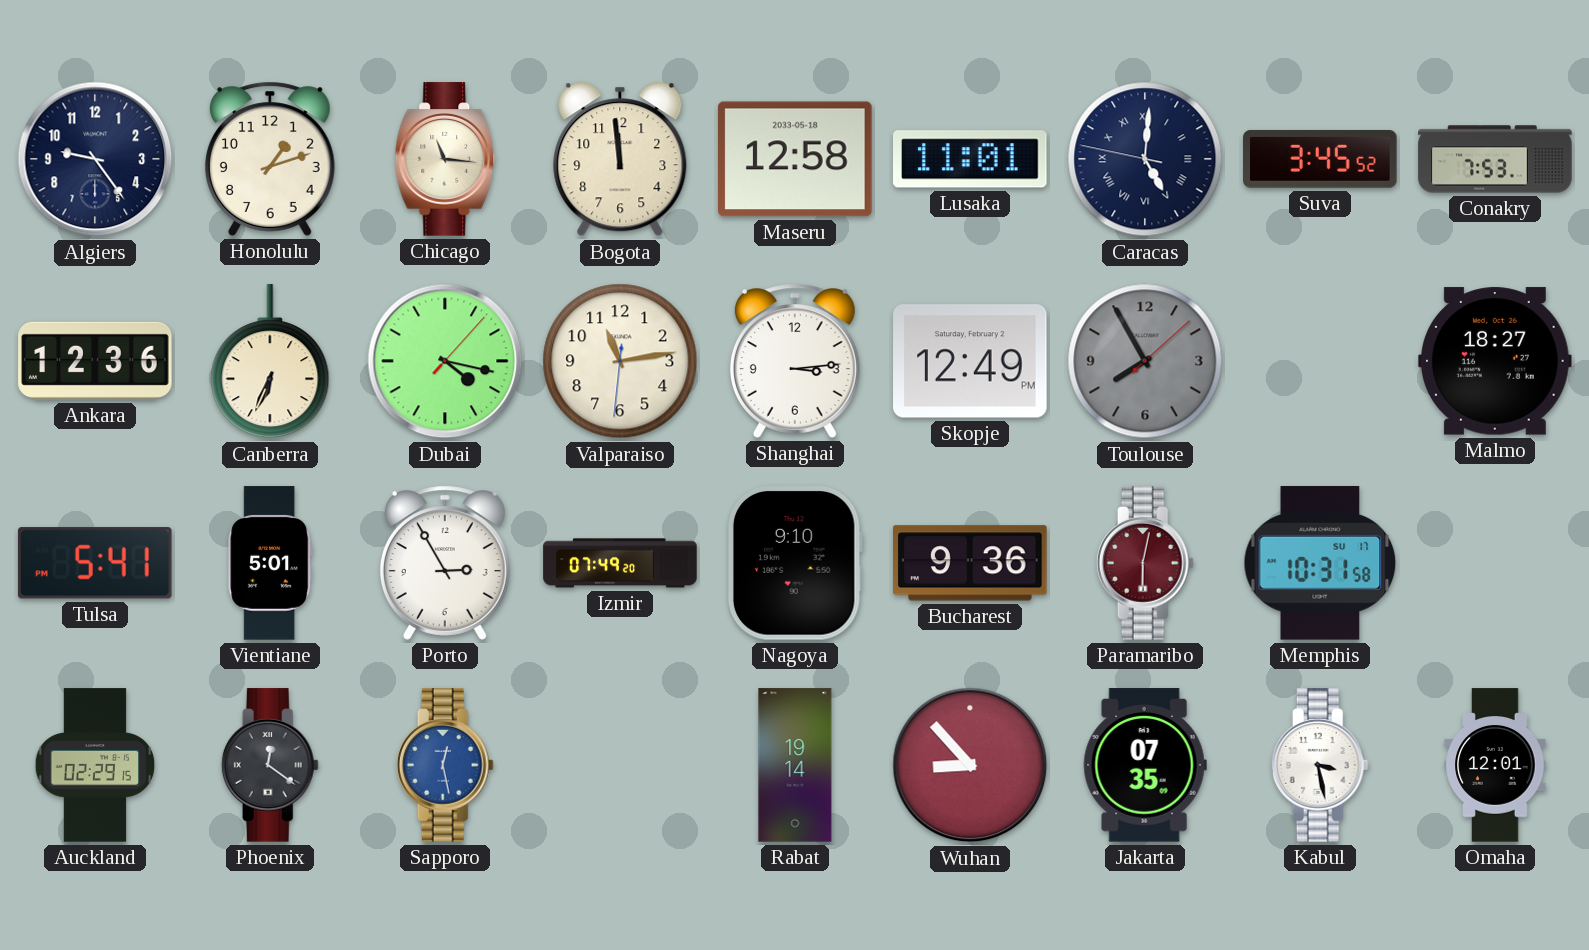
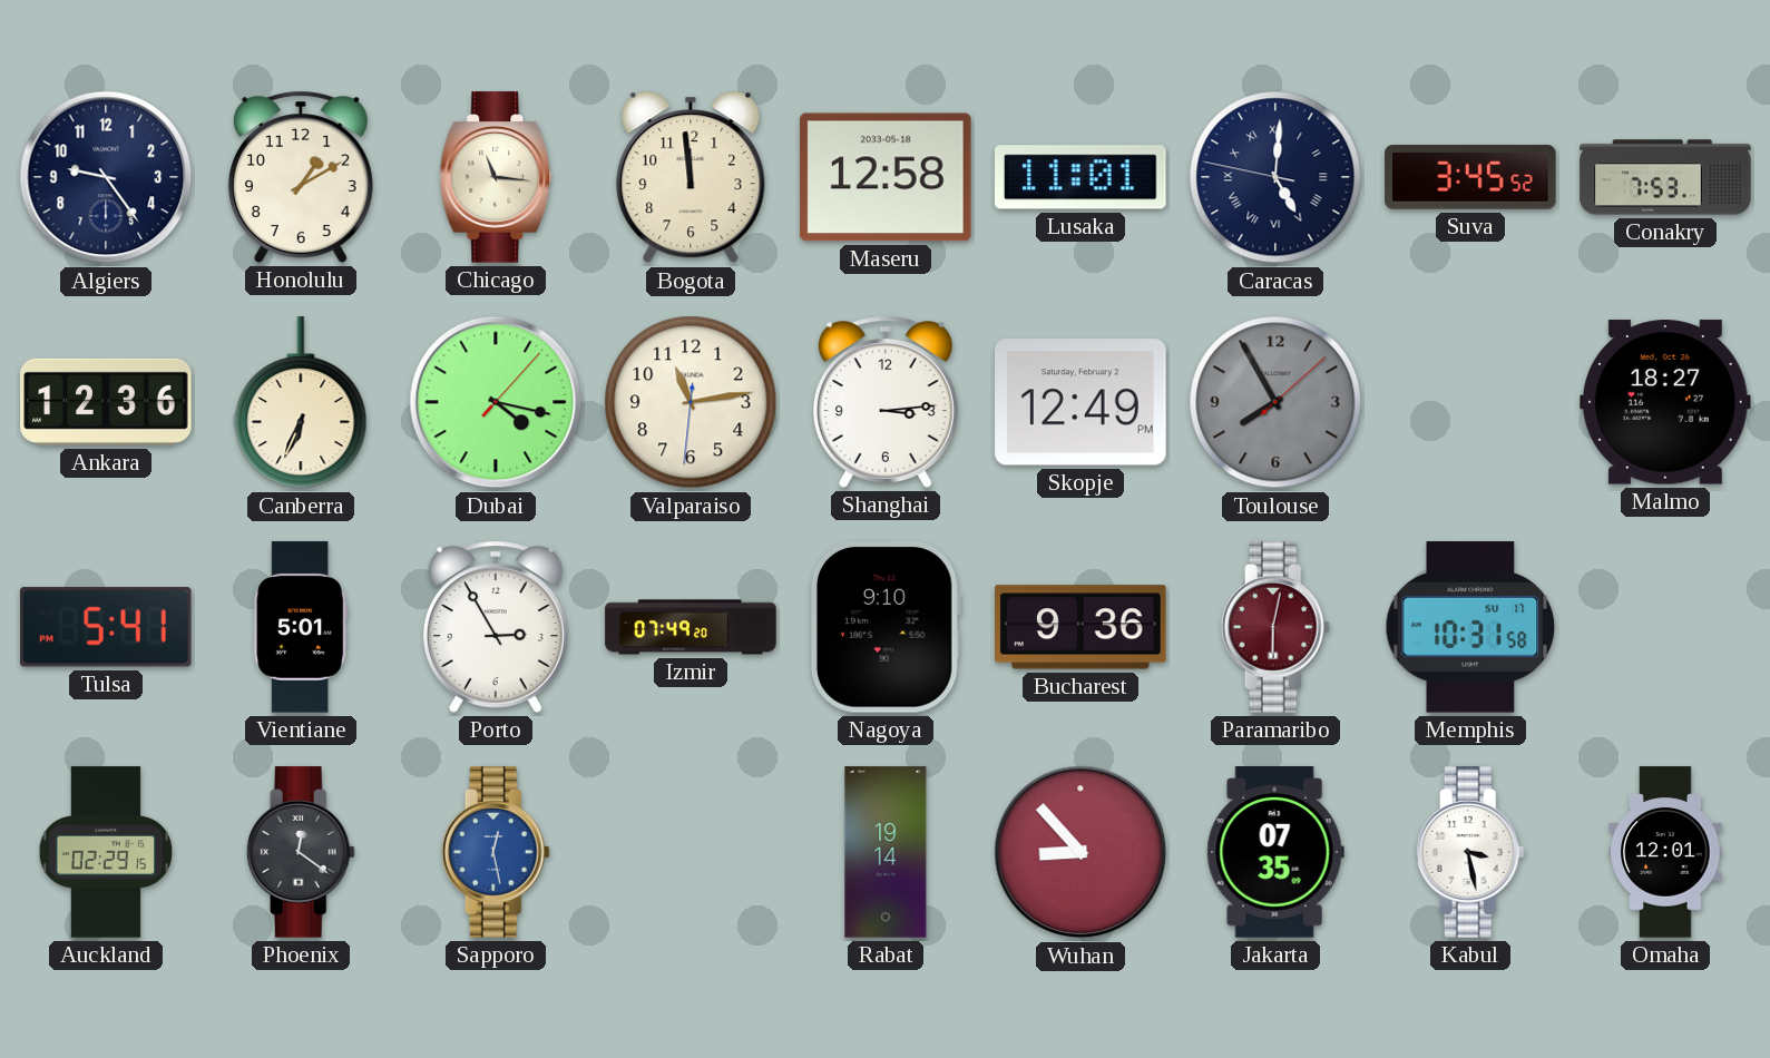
Honolulu: 1:12 -> 1:10
